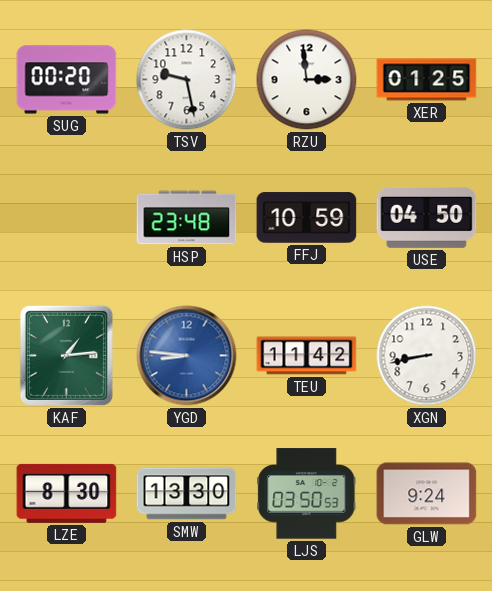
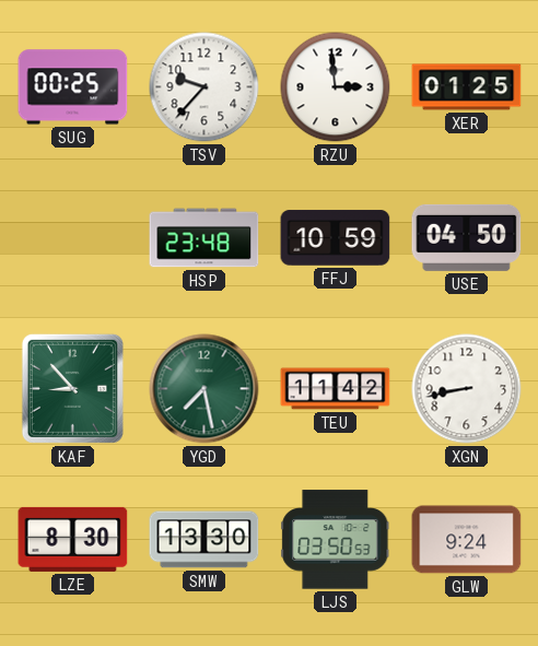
SUG: 00:20 -> 00:25
TSV: 9:28 -> 9:37
KAF: 1:14 -> 8:53
YGD: 8:46 -> 7:28
YGD dial: blue -> green
